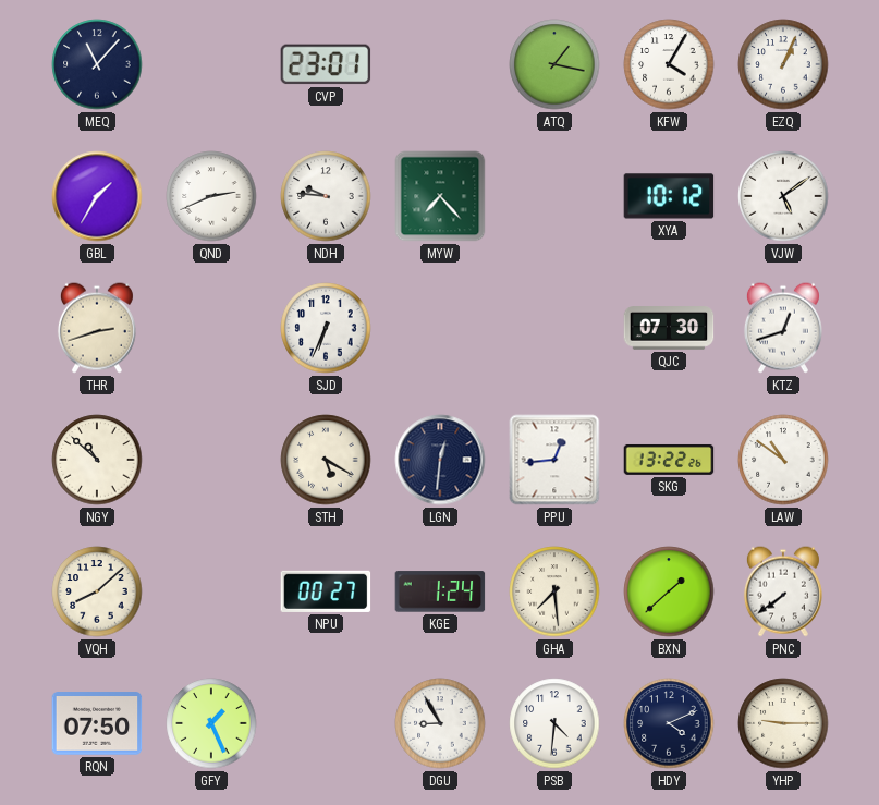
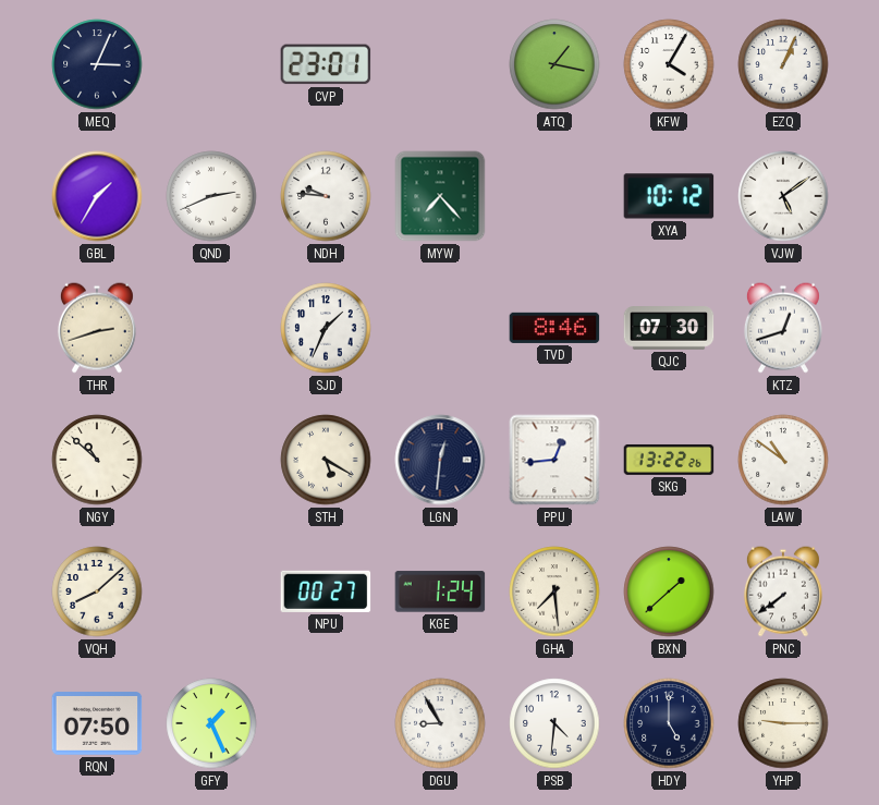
MEQ: 11:07 -> 3:04
SJD: 6:34 -> 1:34
TVD: none -> 8:46
HDY: 4:11 -> 5:00
